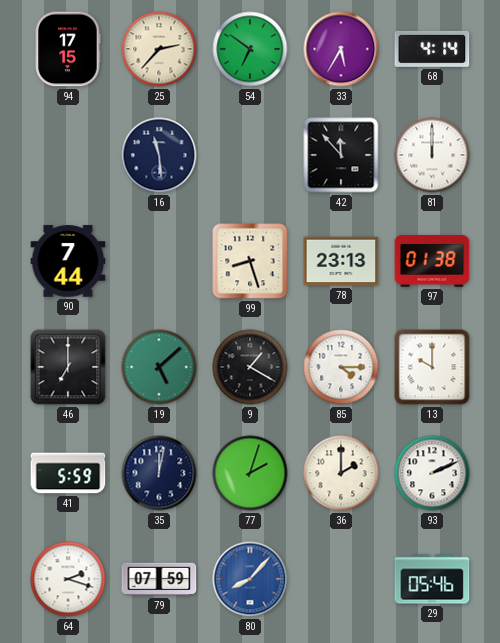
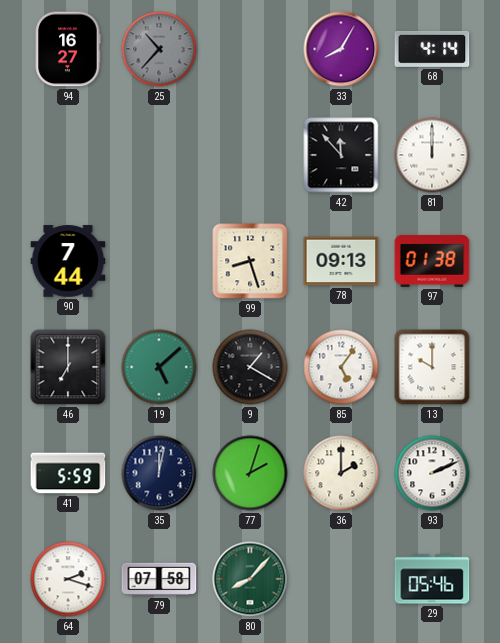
94: 17:15 -> 16:27
25: 2:37 -> 10:37
25 dial: cream -> grey
54: 6:51 -> none
33: 5:35 -> 8:05
16: 11:29 -> none
78: 23:13 -> 09:13
85: 4:15 -> 5:06
79: 07:59 -> 07:58
80 dial: blue -> green
